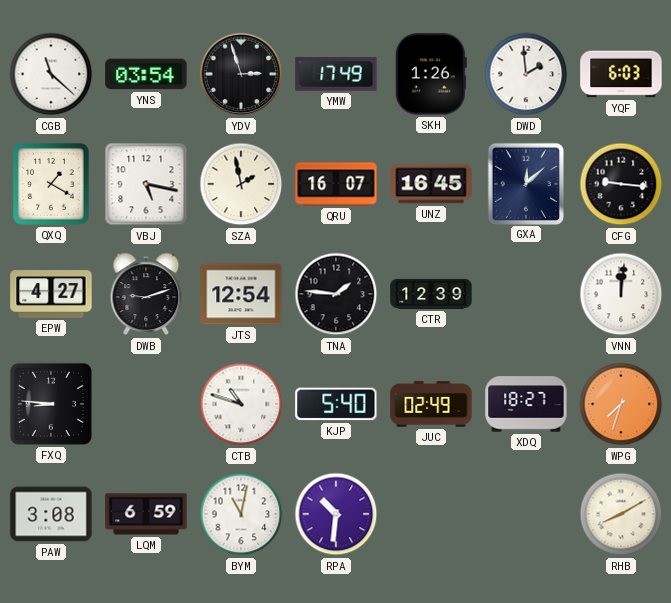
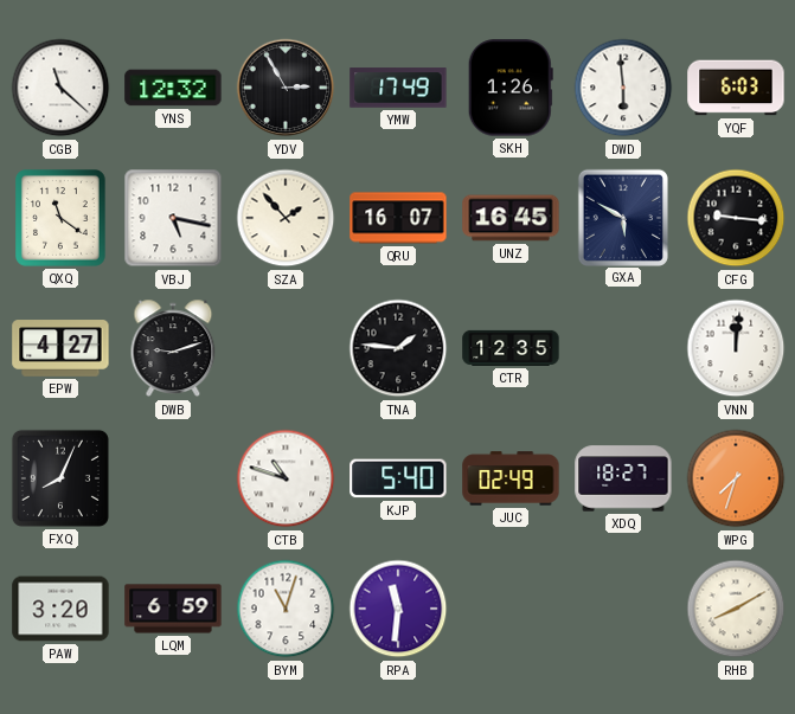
YNS: 03:54 -> 12:32
YDV: 2:57 -> 2:55
DWD: 1:59 -> 5:59
QXQ: 1:20 -> 11:21
SZA: 1:58 -> 1:53
GXA: 12:08 -> 5:50
JTS: 12:54 -> none
CTR: 12:39 -> 12:35
FXQ: 8:46 -> 8:04
PAW: 3:08 -> 3:20
BYM: 11:02 -> 11:03
RPA: 10:31 -> 11:31
